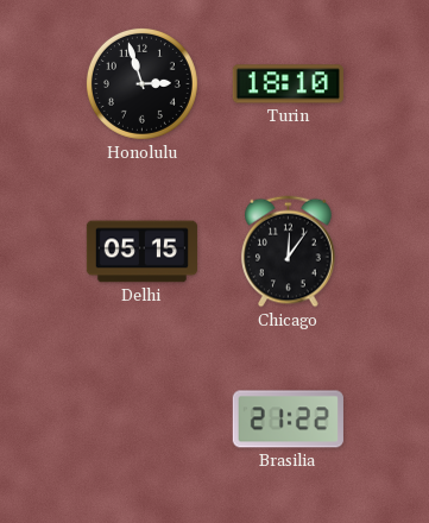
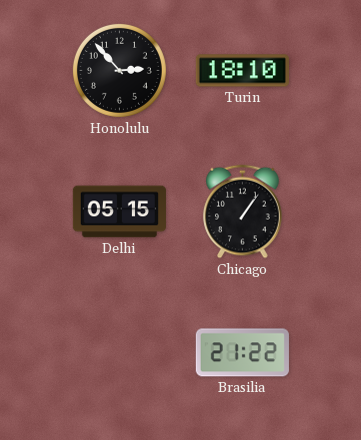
Honolulu: 2:57 -> 2:53
Chicago: 12:06 -> 1:06
